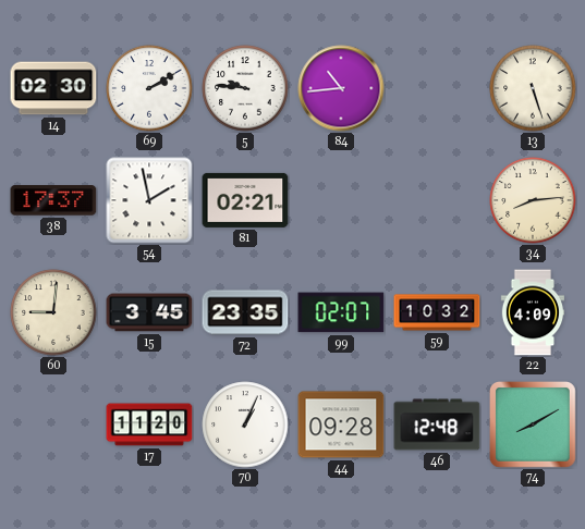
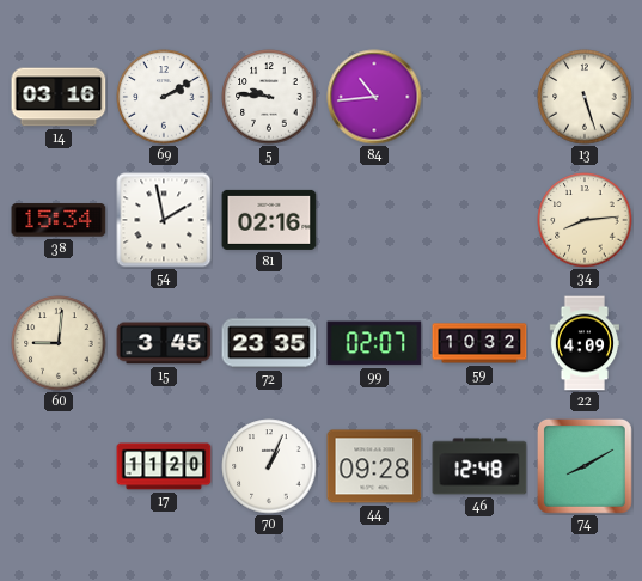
14: 02:30 -> 03:16
38: 17:37 -> 15:34
81: 02:21 -> 02:16
